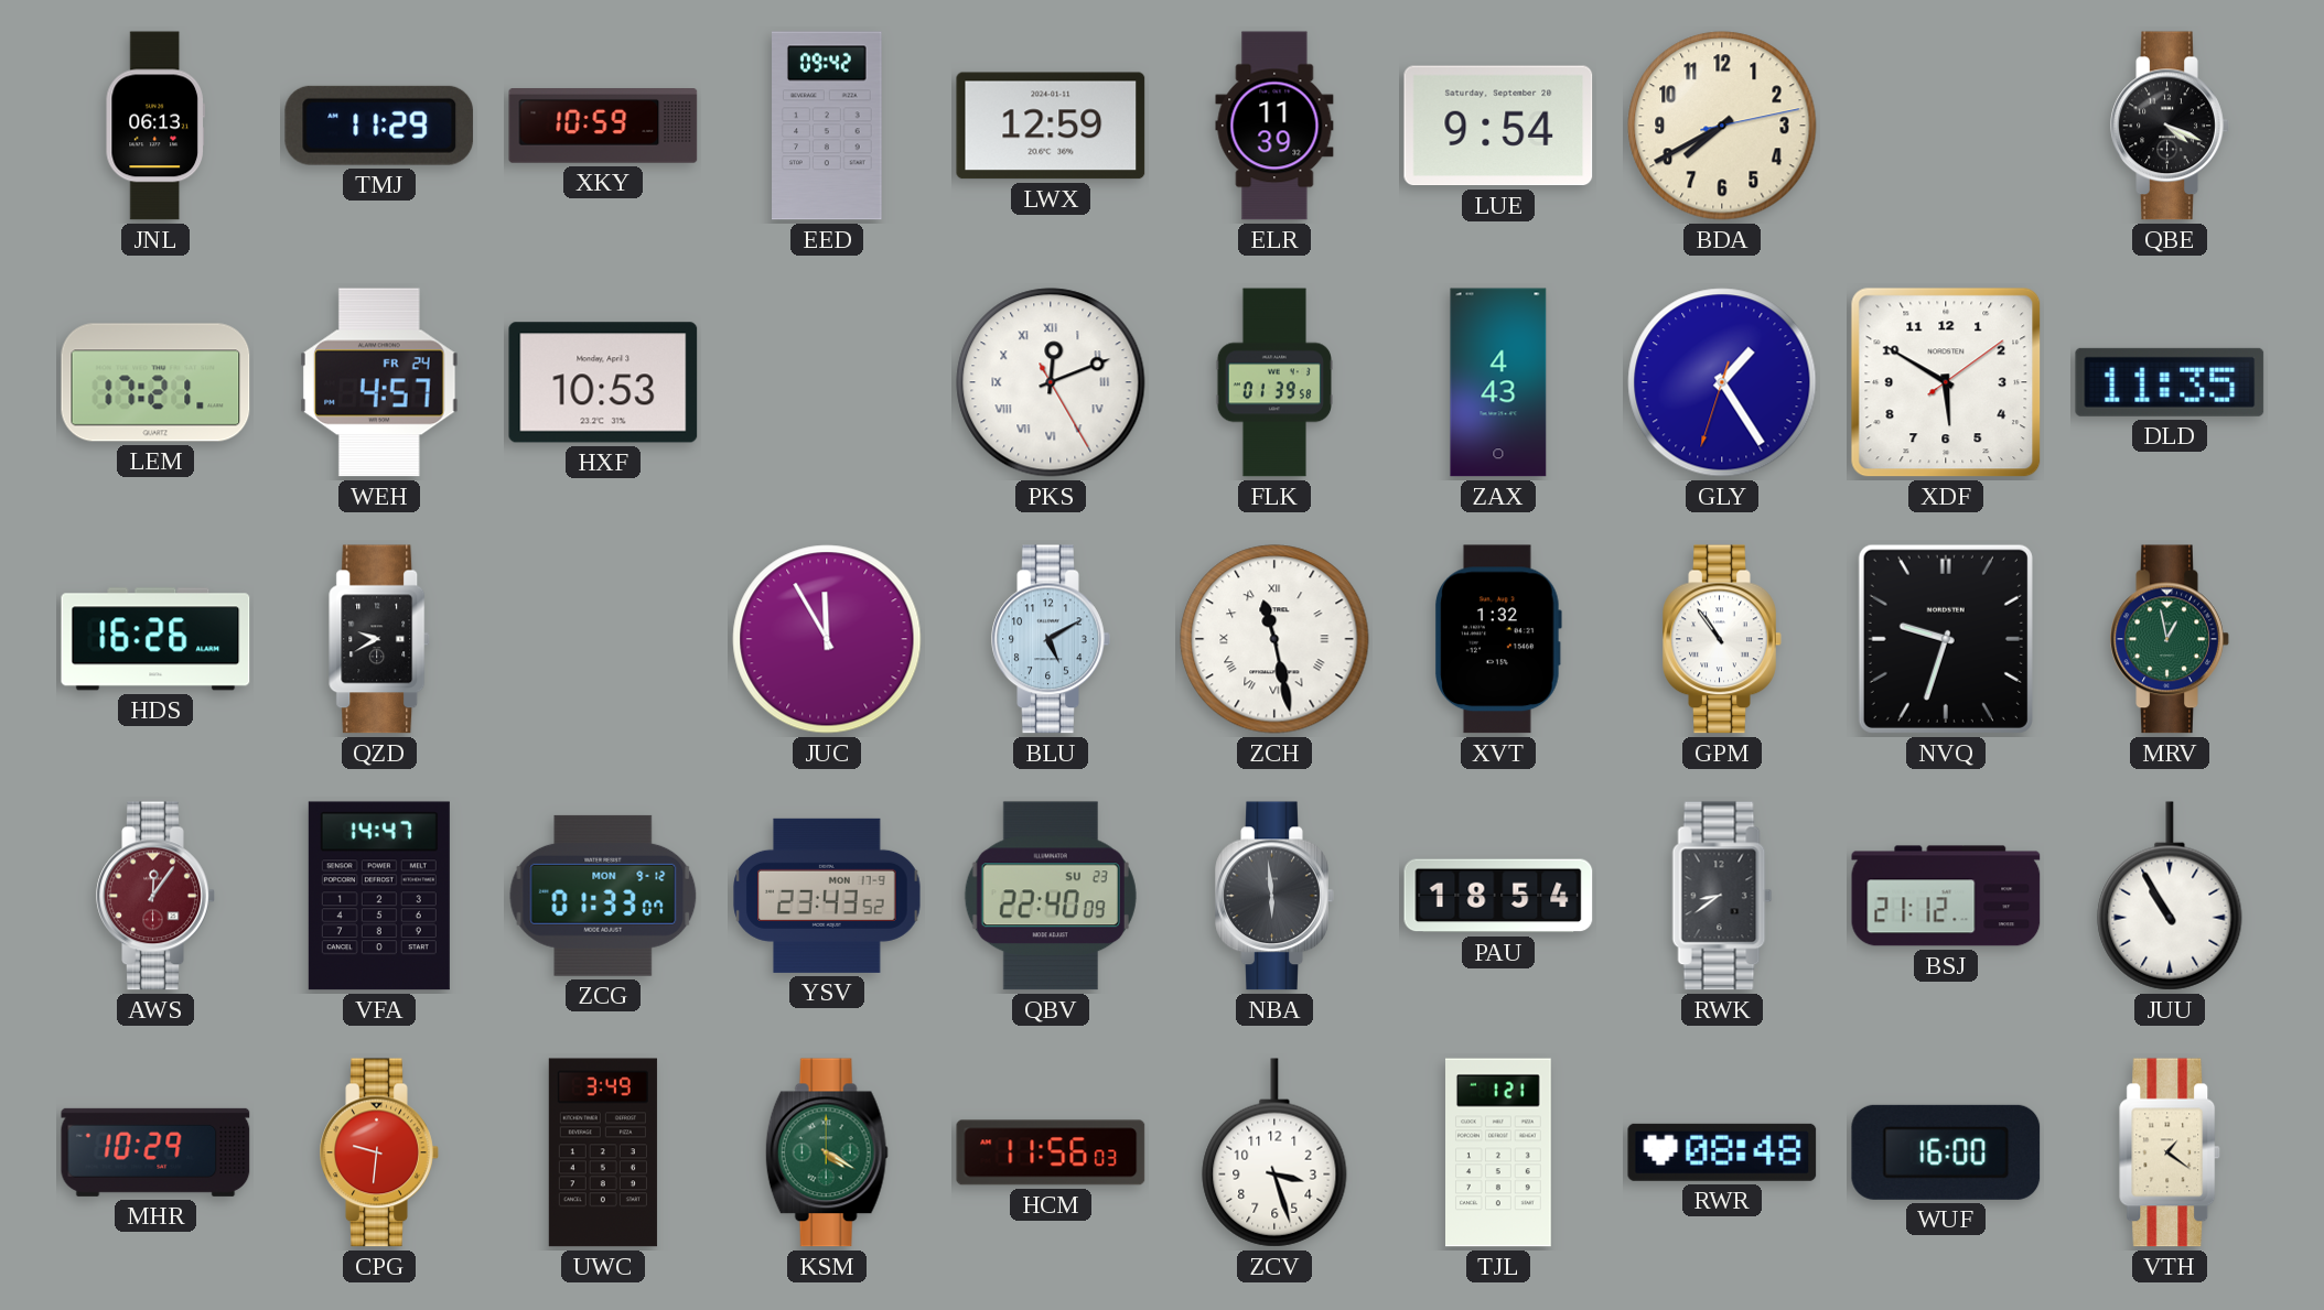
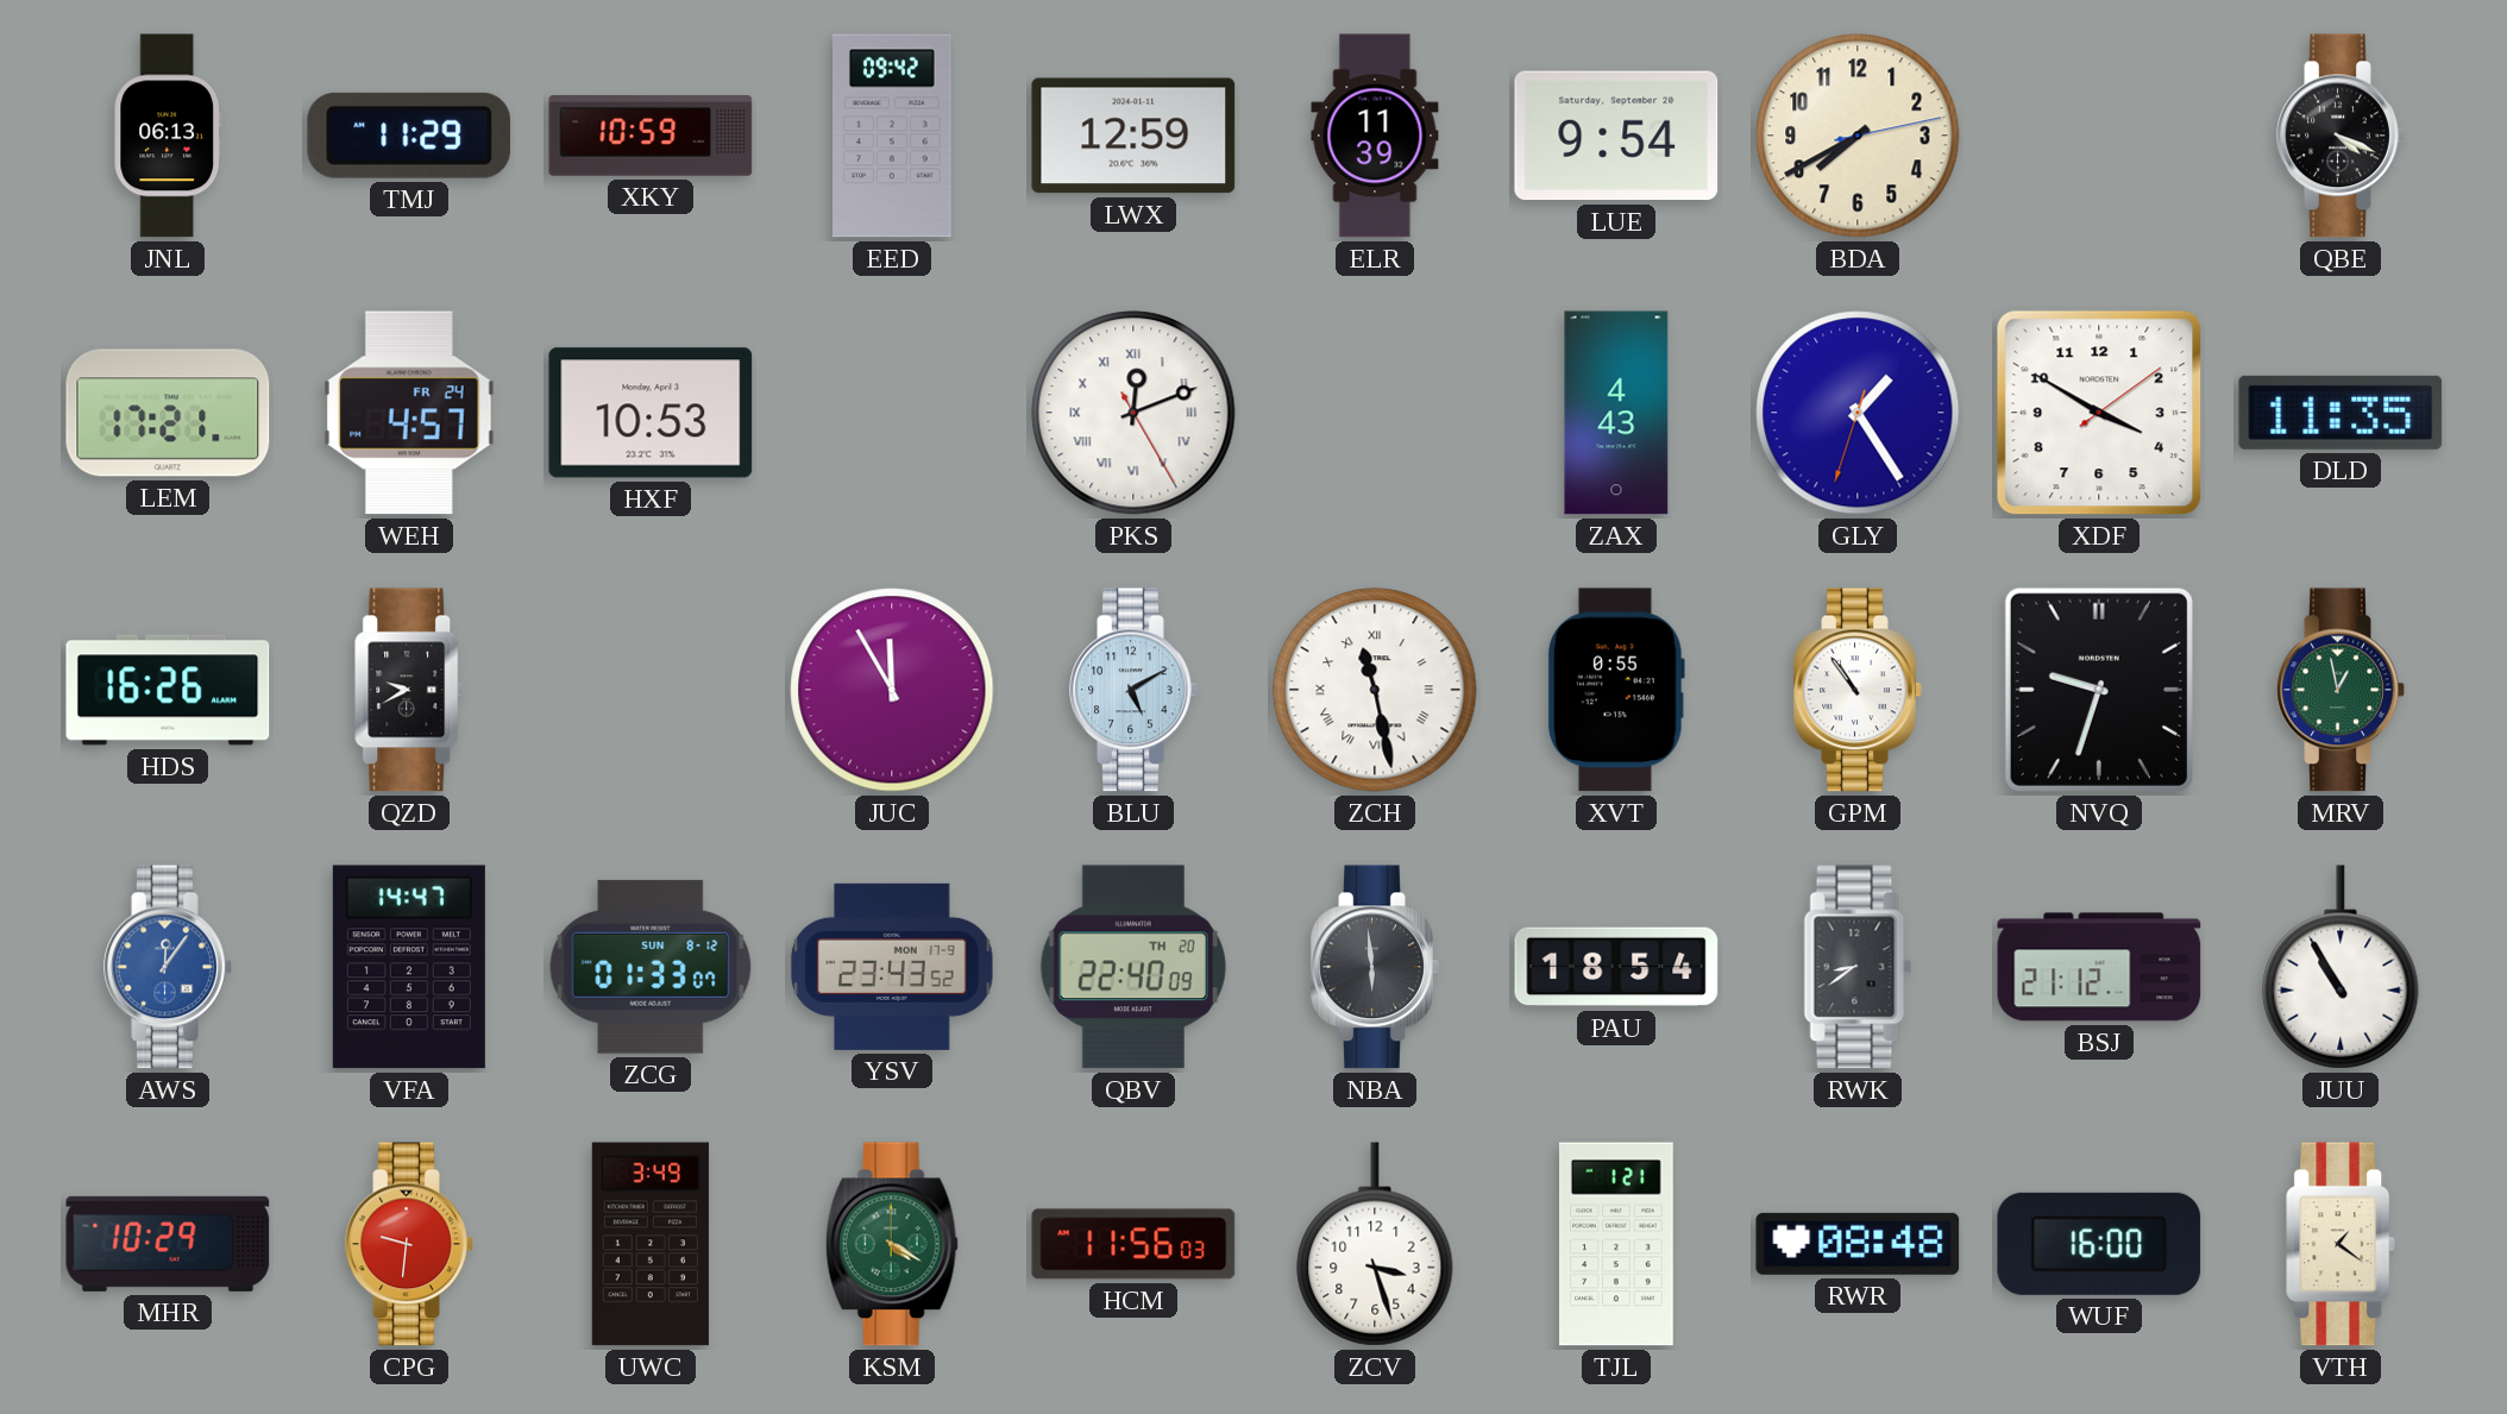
FLK: 01:39 -> none
XDF: 5:50 -> 3:50
XVT: 1:32 -> 0:55
AWS dial: burgundy -> blue
ZCG date: MON 9-12 -> SUN 8-12
QBV date: SU 23 -> TH 20
